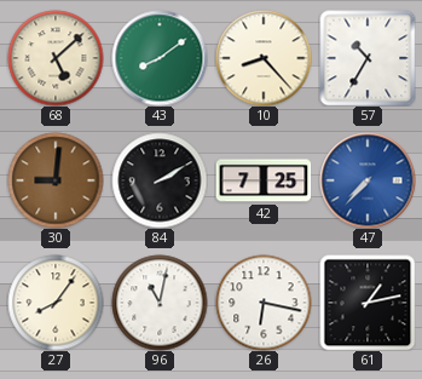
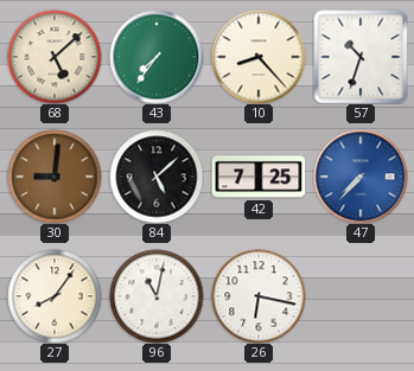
43: 8:09 -> 7:36
57: 10:35 -> 10:33
84: 2:10 -> 5:08
61: 1:13 -> none
